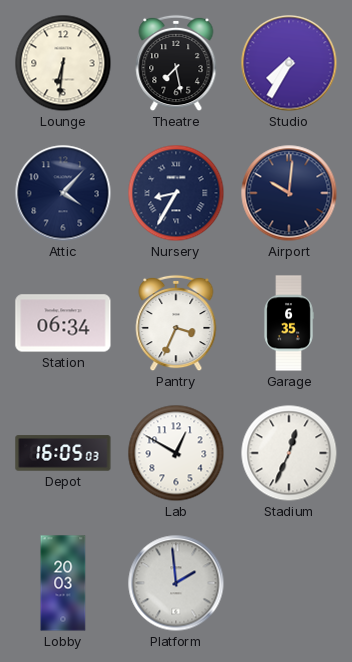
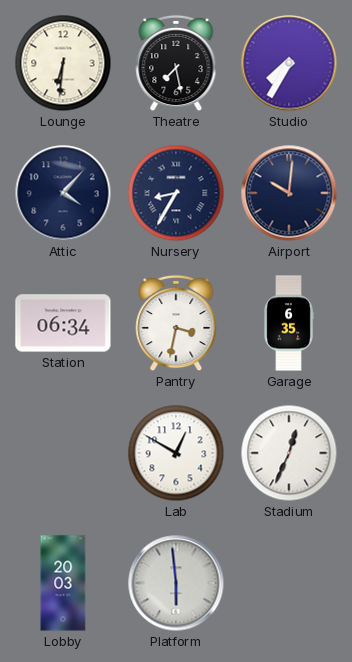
Pantry: 3:34 -> 3:32
Depot: 16:05 -> none
Platform: 1:59 -> 5:59
